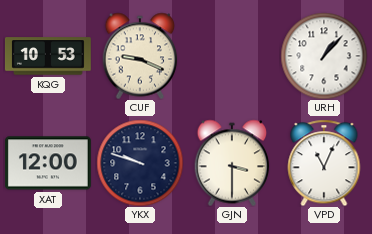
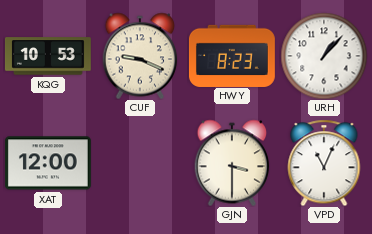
HWY: none -> 8:23
YKX: 9:48 -> none
